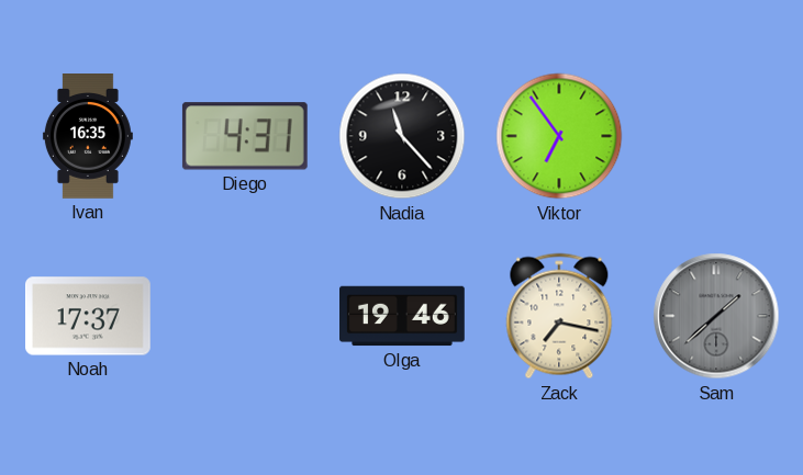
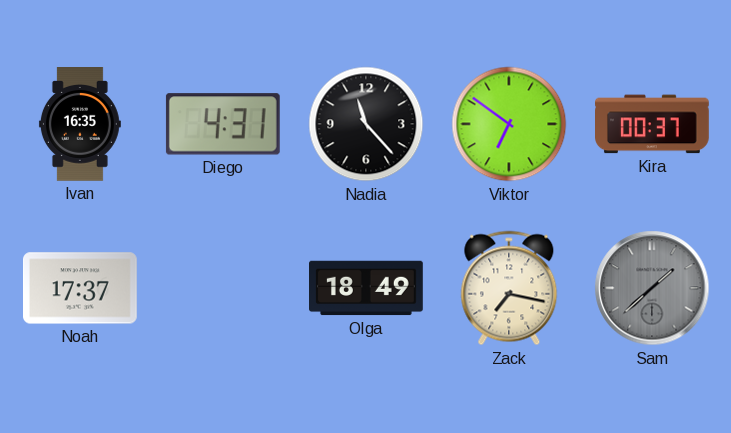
Viktor: 6:54 -> 6:51
Kira: none -> 00:37
Olga: 19:46 -> 18:49
